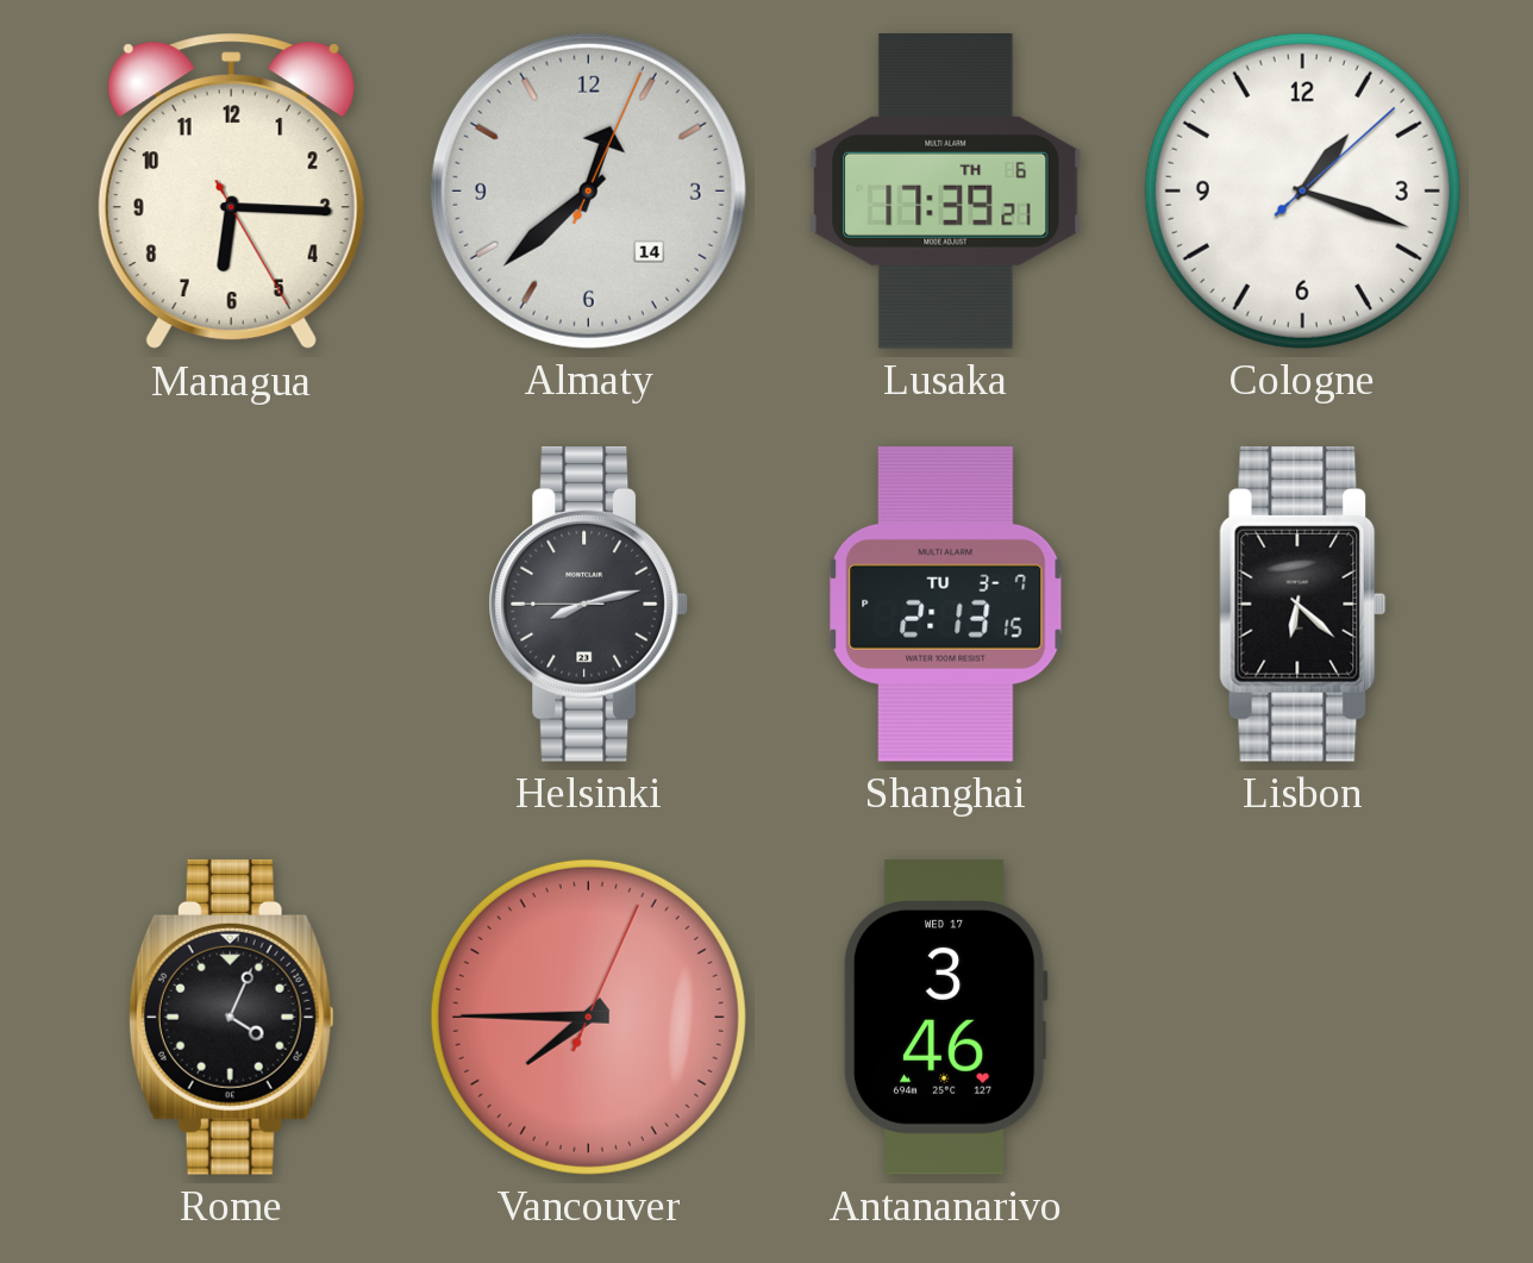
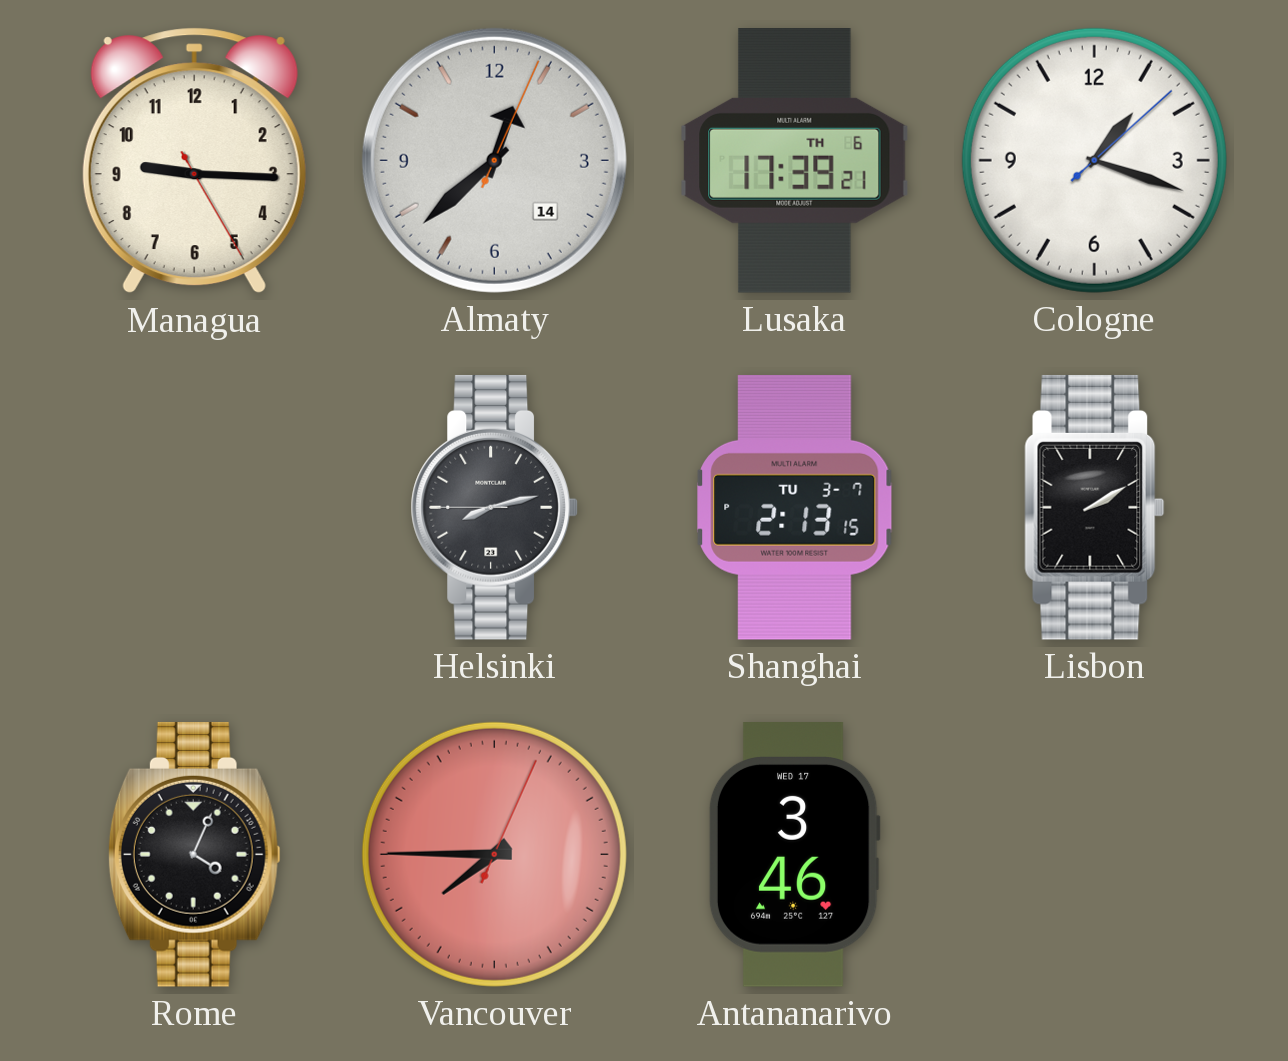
Managua: 6:15 -> 9:15
Lisbon: 6:22 -> 2:10
